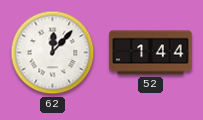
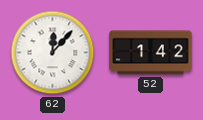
52: 1:44 -> 1:42
